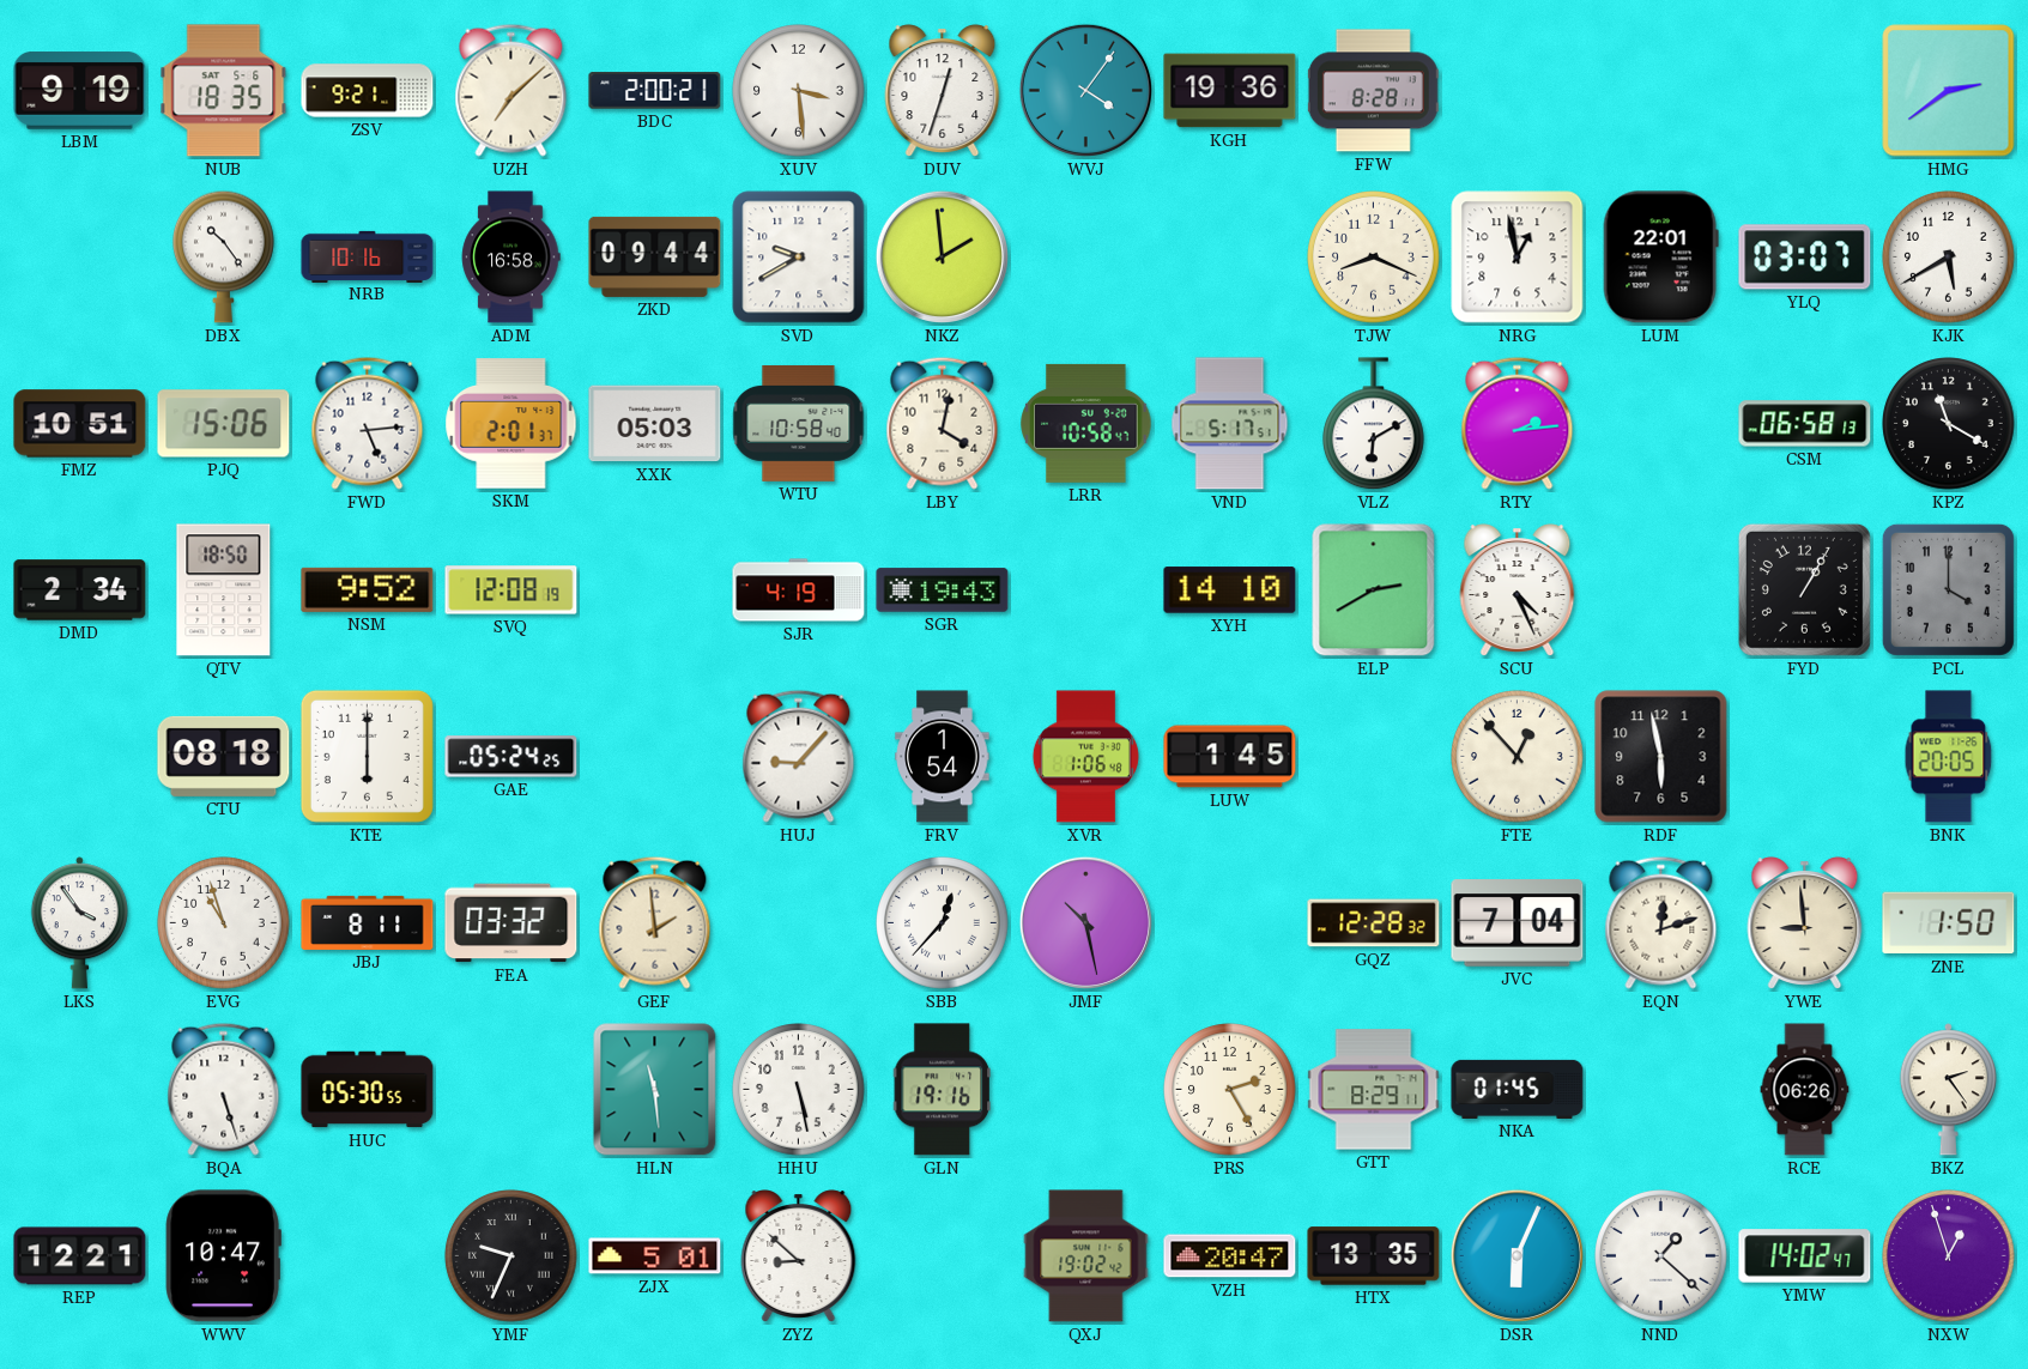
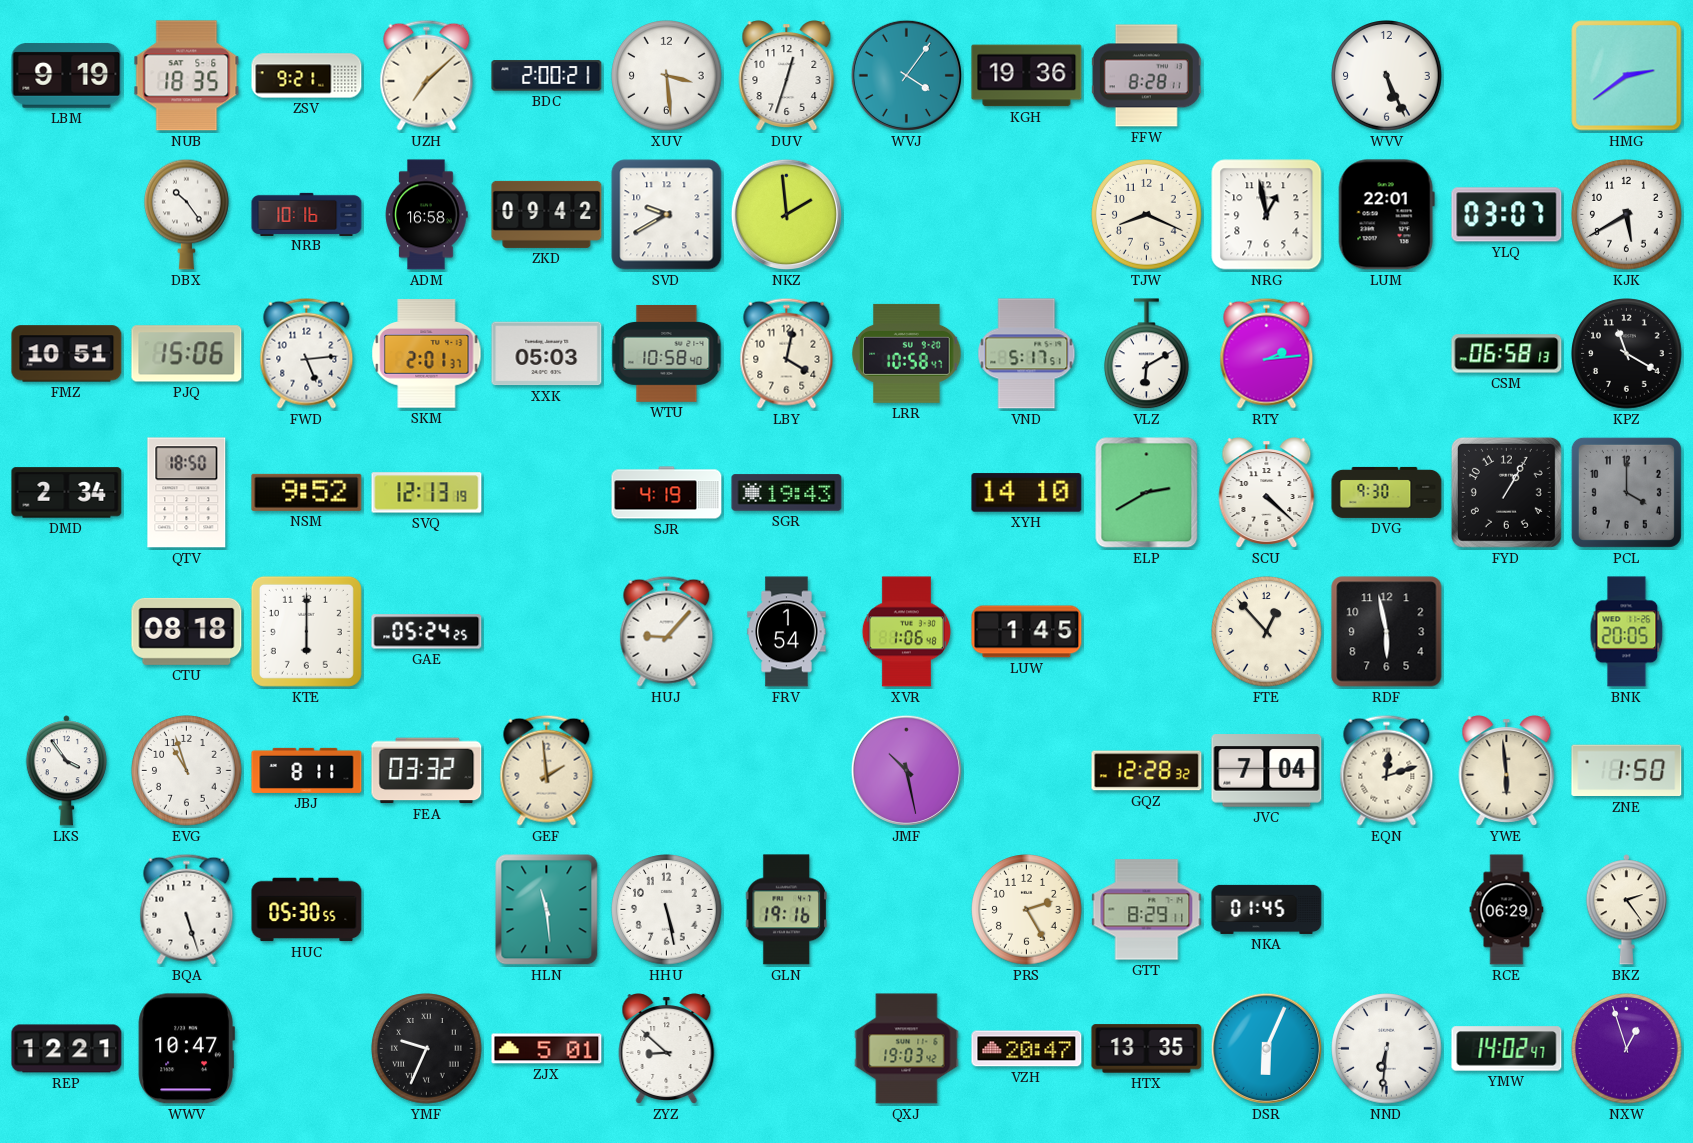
WVV: none -> 5:26
ZKD: 09:44 -> 09:42
SVQ: 12:08 -> 12:13
SCU: 4:26 -> 4:22
DVG: none -> 9:30
SBB: 12:37 -> none
YWE: 8:59 -> 5:59
RCE: 06:26 -> 06:29
QXJ: 19:02 -> 19:03
NND: 1:22 -> 6:31
